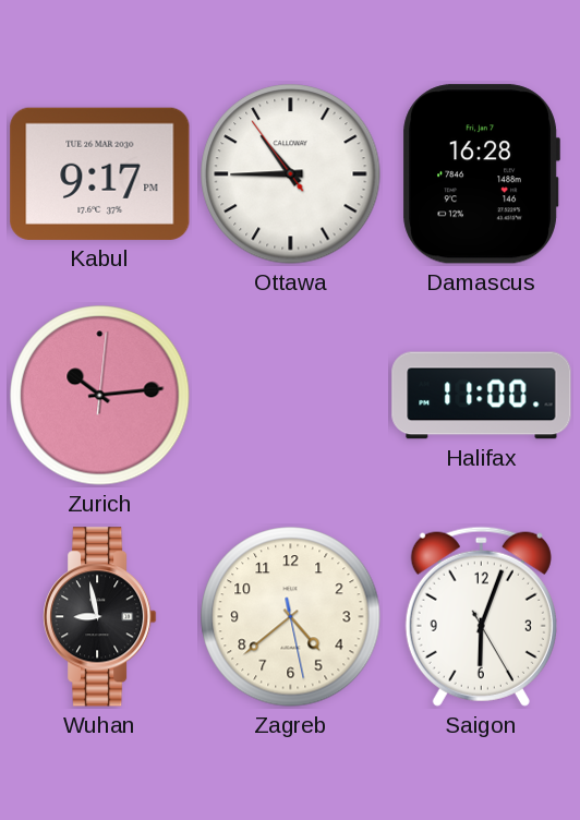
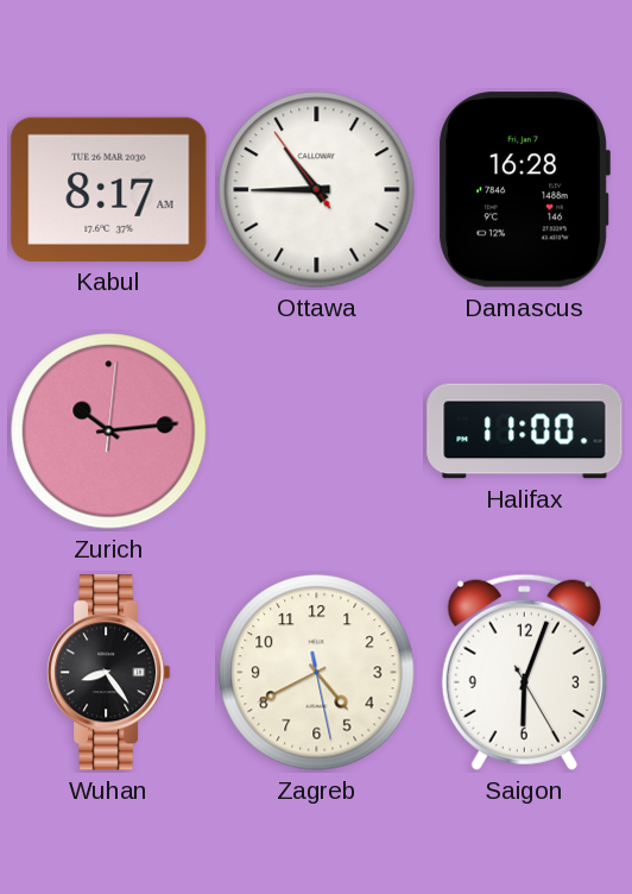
Kabul: 9:17 -> 8:17
Wuhan: 8:58 -> 8:24
Zagreb: 4:38 -> 4:40
